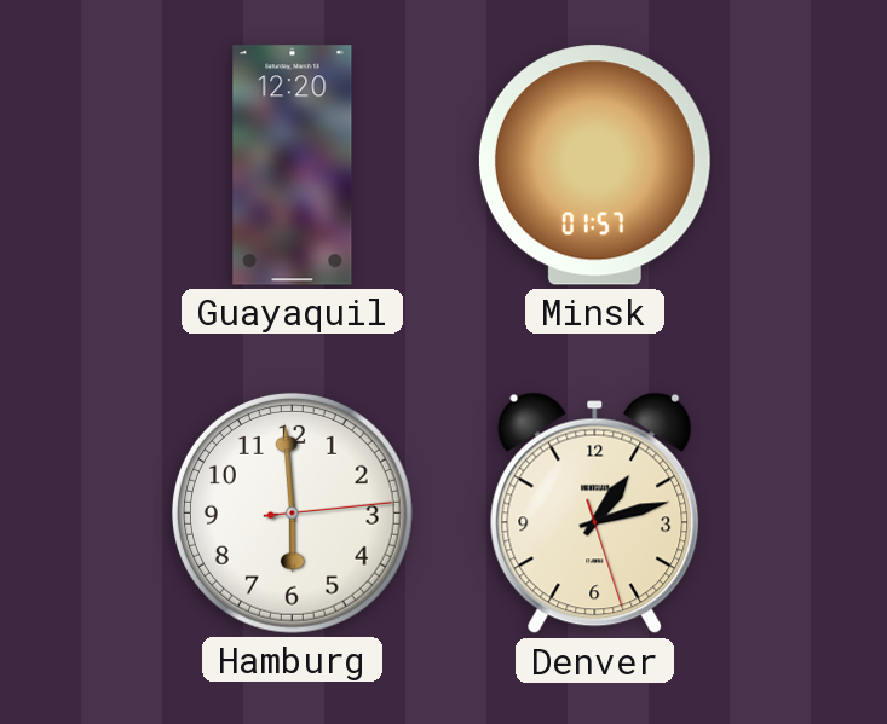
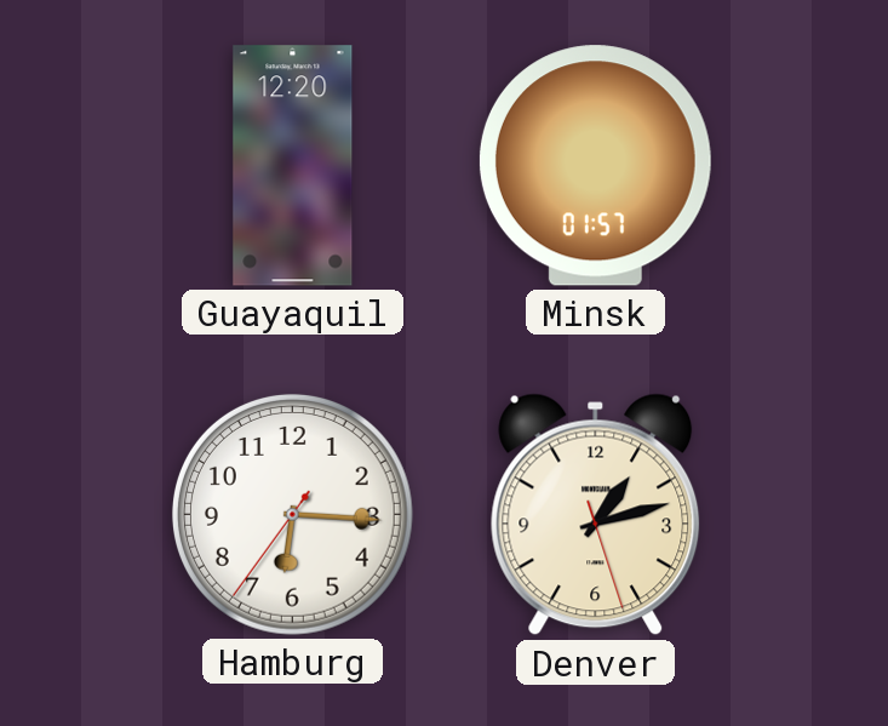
Hamburg: 5:59 -> 6:15
